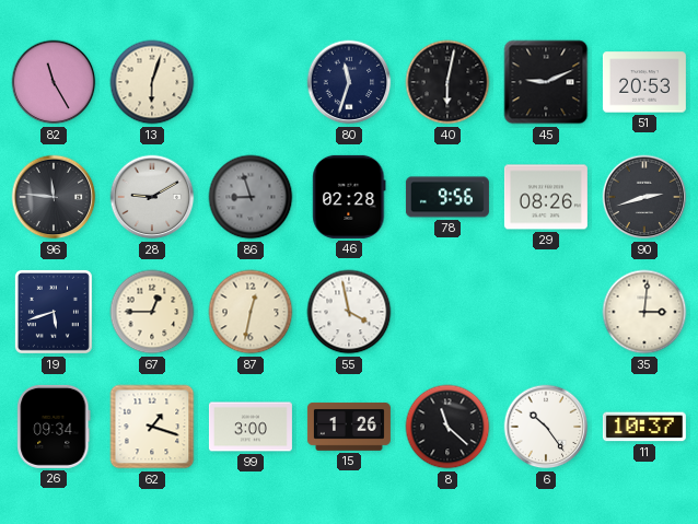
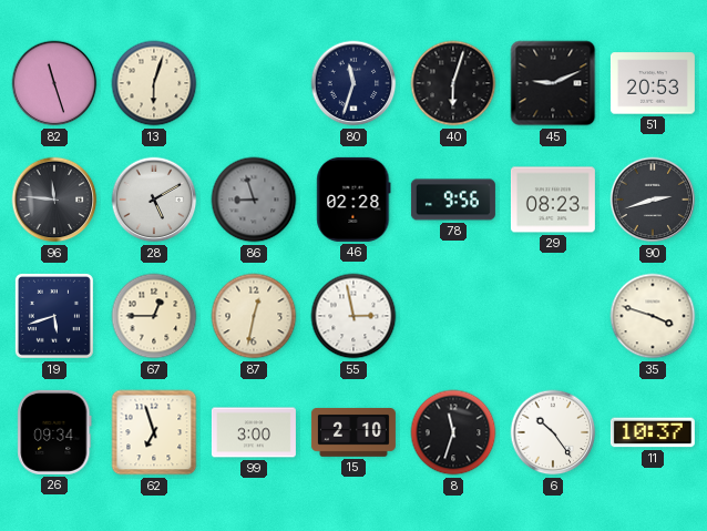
82: 11:25 -> 11:27
40: 6:02 -> 6:03
28: 9:10 -> 5:10
29: 08:26 -> 08:23
55: 3:58 -> 2:58
35: 3:01 -> 3:48
62: 1:18 -> 6:57
15: 1:26 -> 2:10
8: 11:22 -> 11:33
